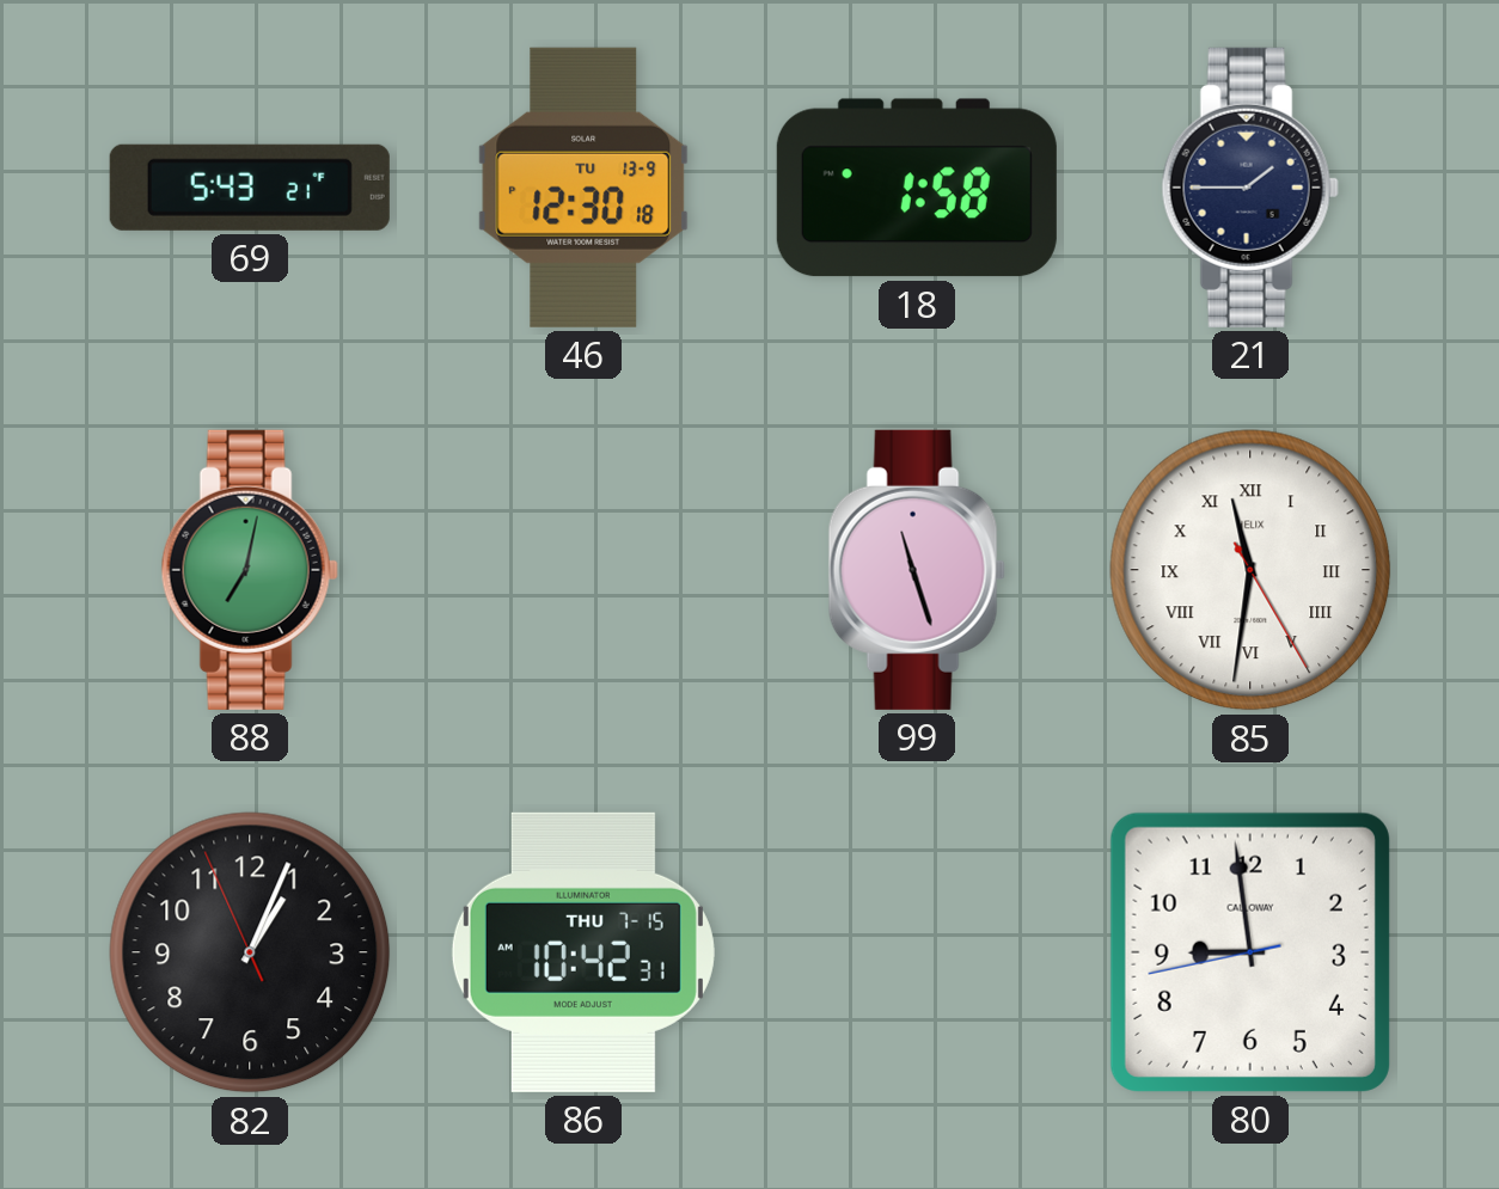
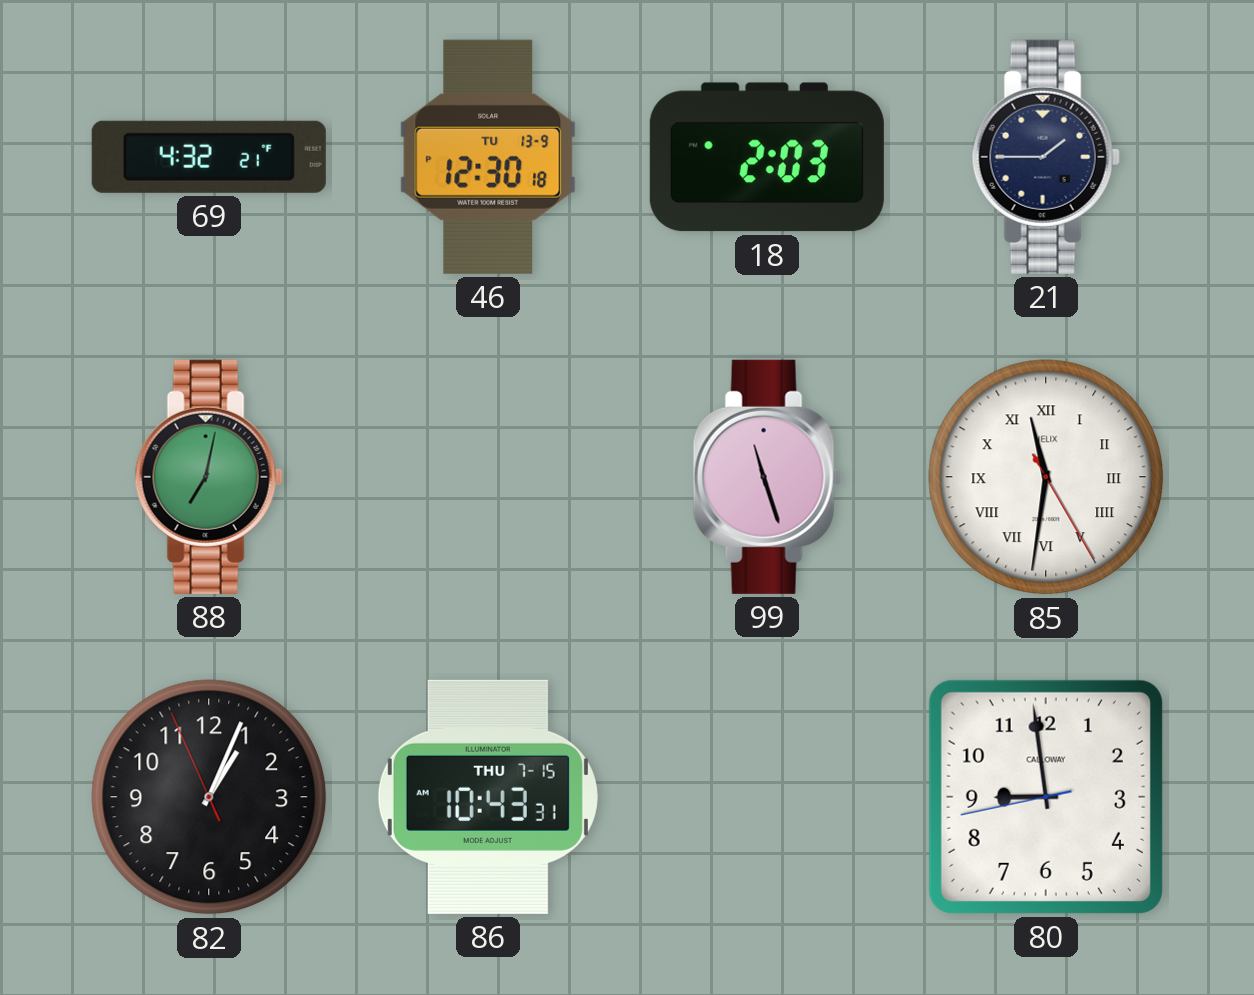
69: 5:43 -> 4:32
18: 1:58 -> 2:03
86: 10:42 -> 10:43
